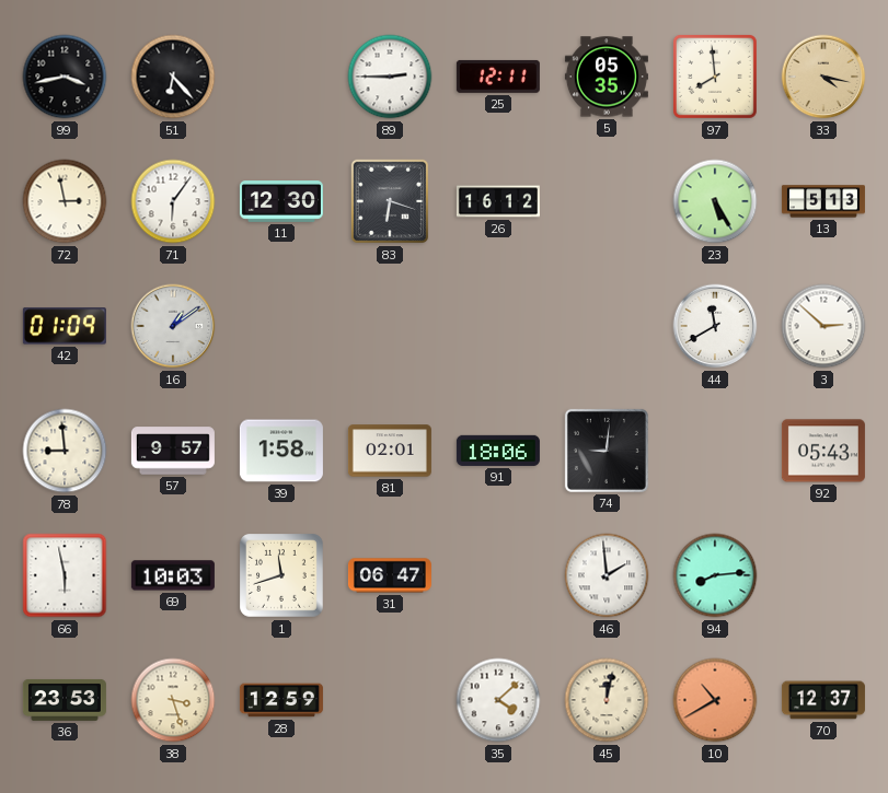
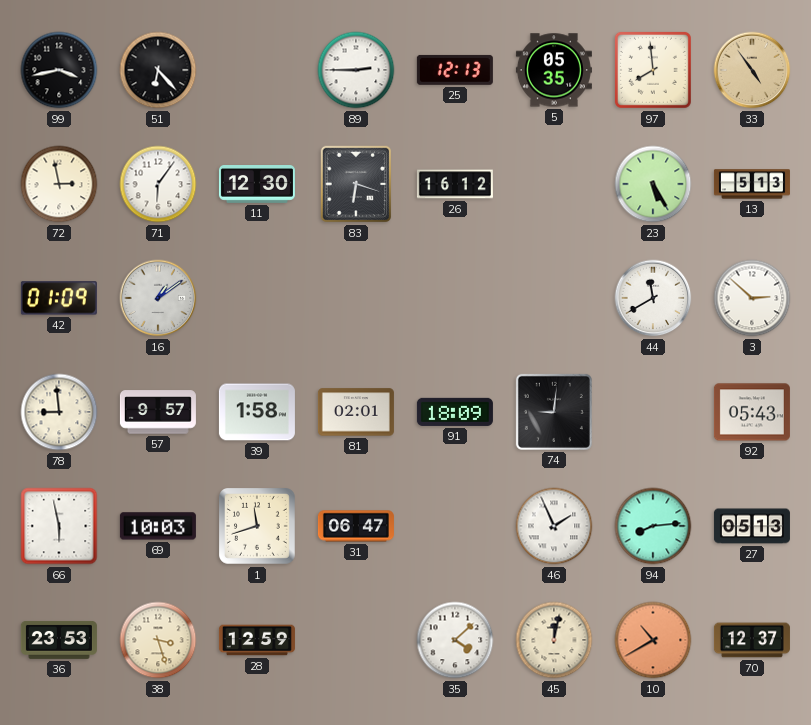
25: 12:11 -> 12:13
33: 4:17 -> 4:54
91: 18:06 -> 18:09
46: 1:59 -> 1:56
27: none -> 05:13
